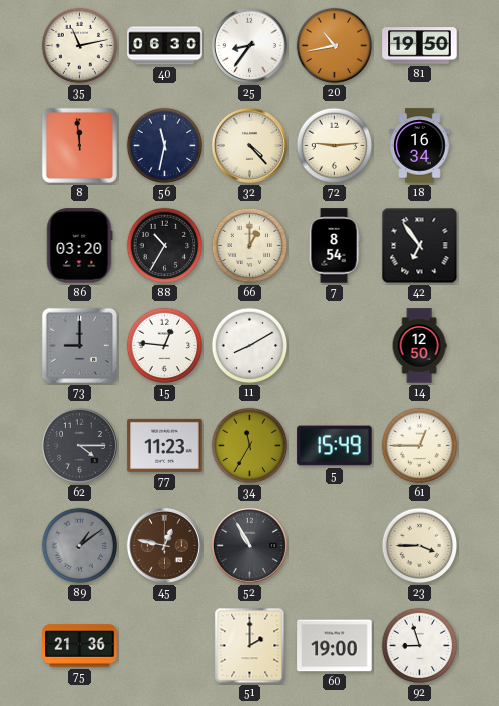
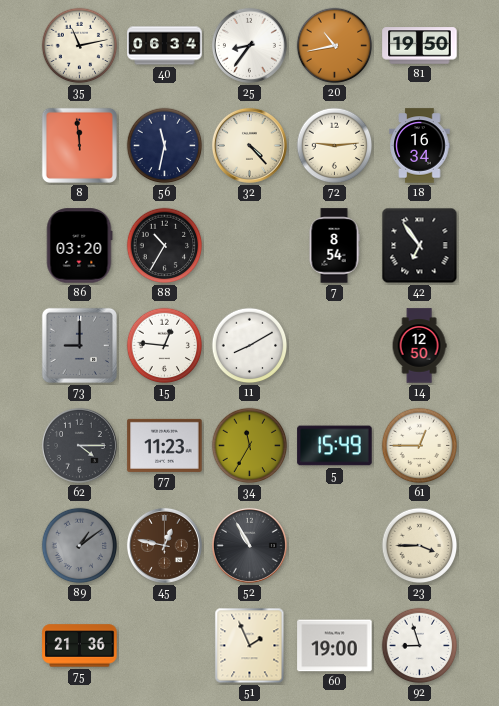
40: 06:30 -> 06:34
66: 1:00 -> none
51: 2:00 -> 1:56
